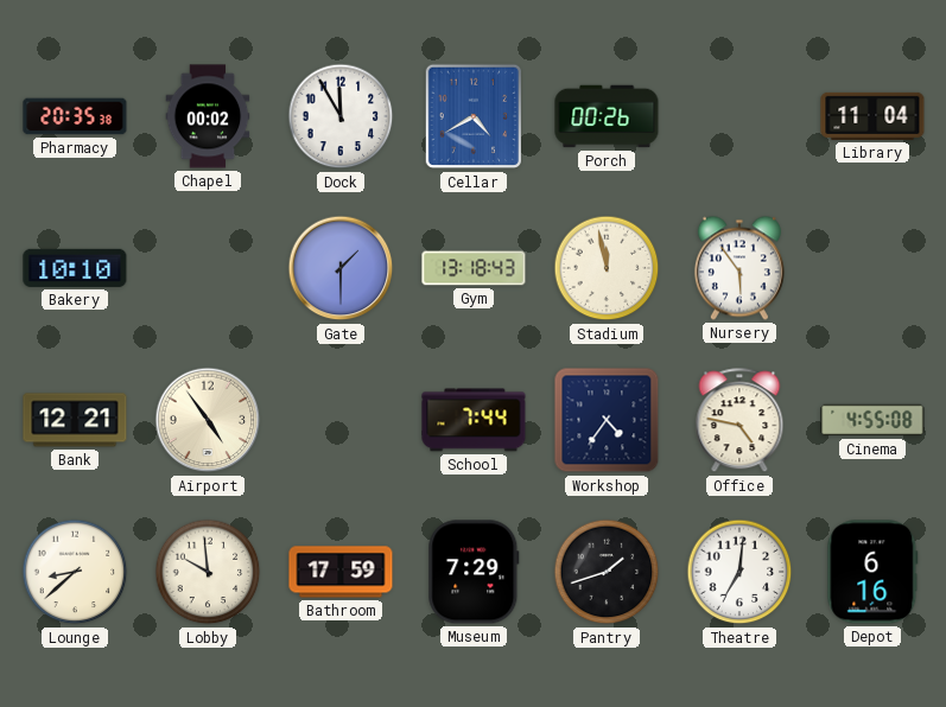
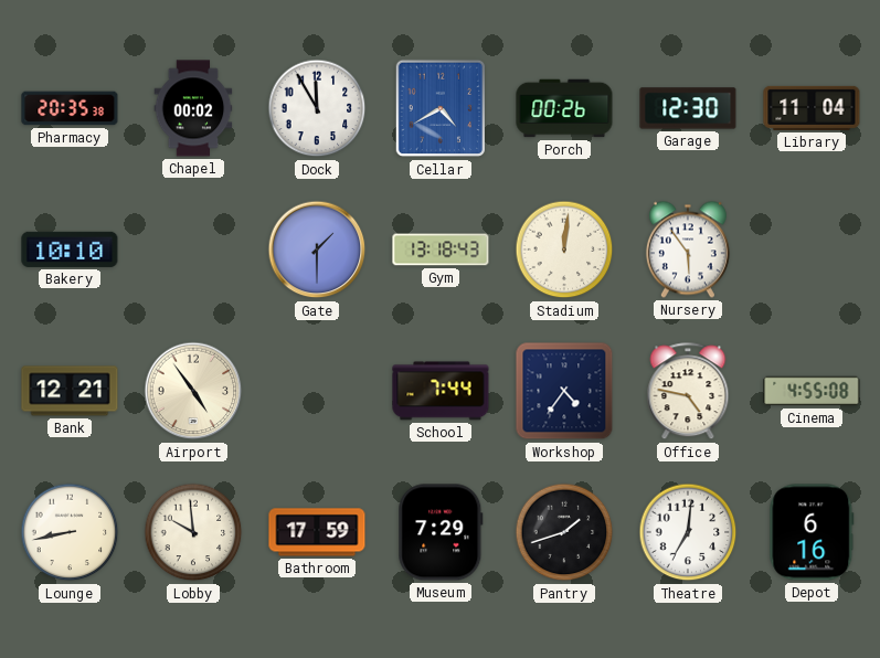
Garage: none -> 12:30
Stadium: 11:58 -> 12:01
Lounge: 8:38 -> 8:43
